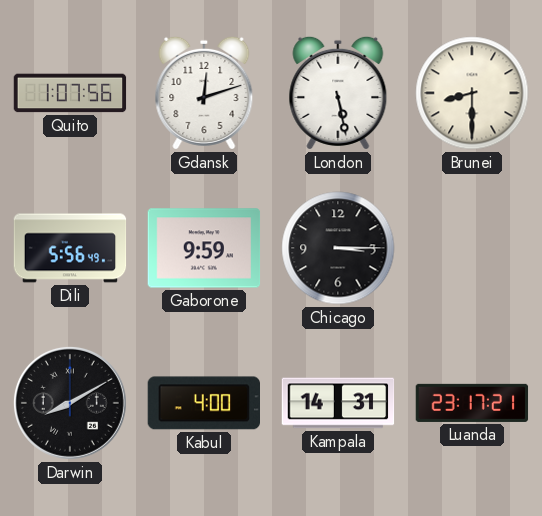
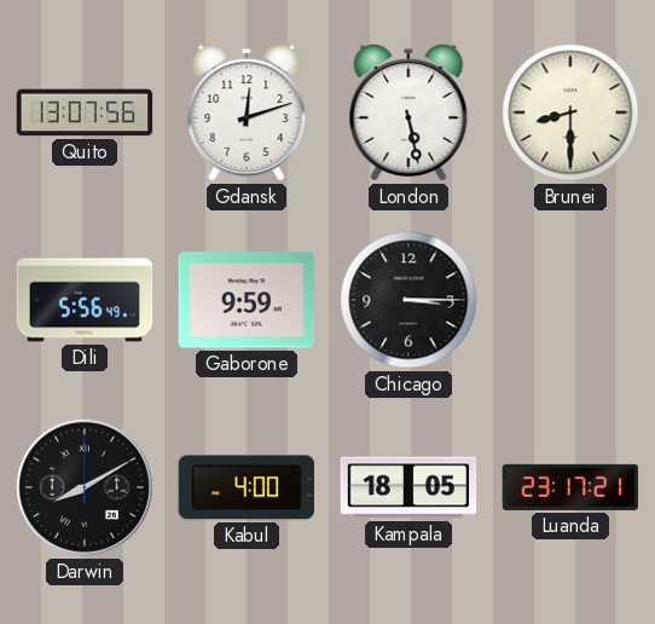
Quito: 1:07 -> 13:07
Kampala: 14:31 -> 18:05
